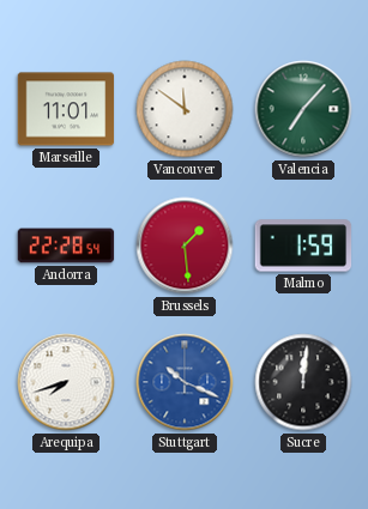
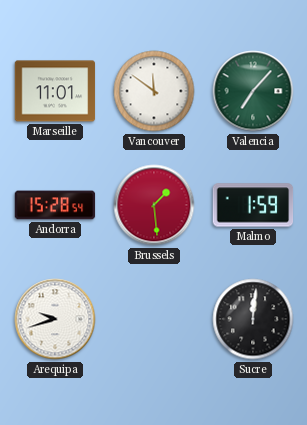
Andorra: 22:28 -> 15:28
Arequipa: 7:42 -> 9:42
Stuttgart: 10:19 -> none
